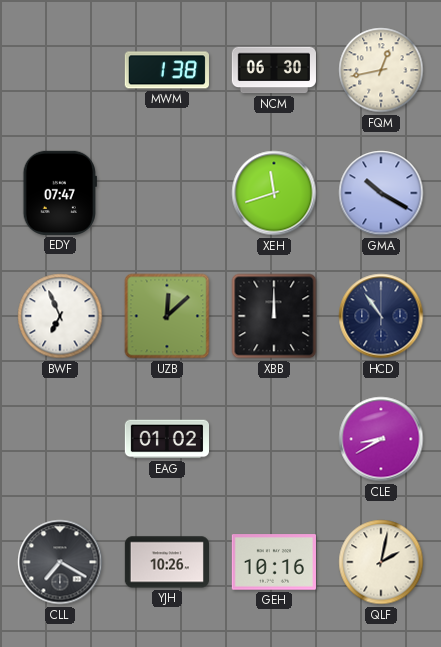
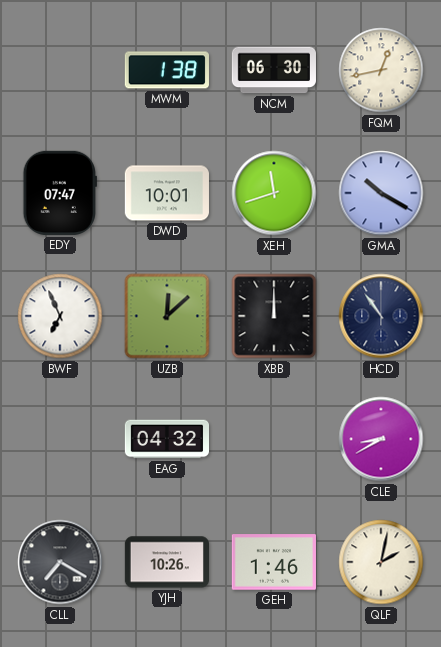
DWD: none -> 10:01
EAG: 01:02 -> 04:32
GEH: 10:16 -> 1:46
